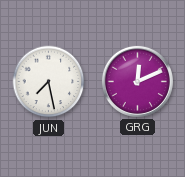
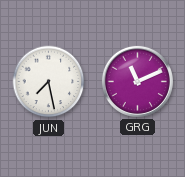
GRG: 12:11 -> 11:11
